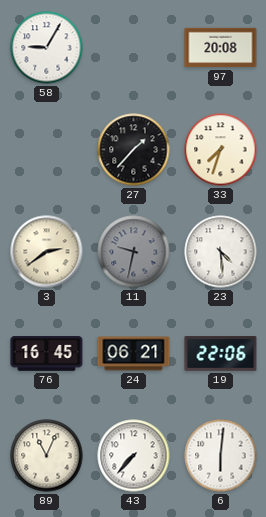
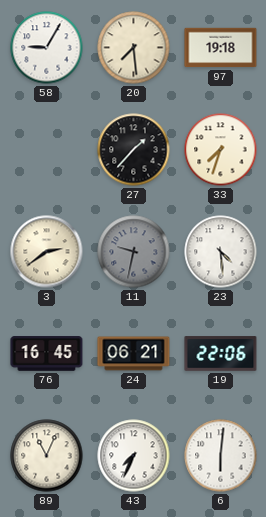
20: none -> 7:29
97: 20:08 -> 19:18
43: 7:37 -> 7:34
